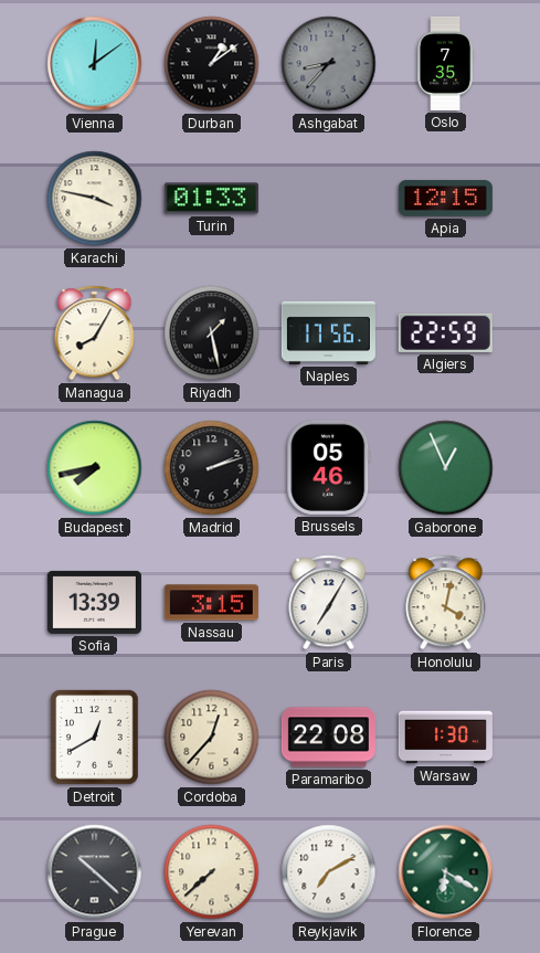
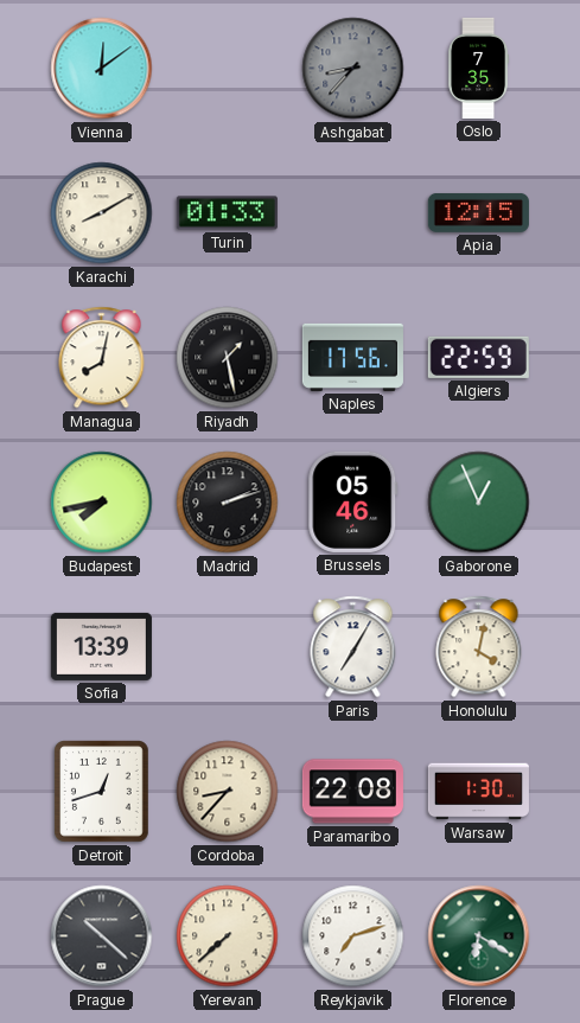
Durban: 1:09 -> none
Karachi: 3:47 -> 8:10
Managua: 8:05 -> 8:02
Nassau: 3:15 -> none
Detroit: 12:40 -> 12:42
Cordoba: 12:37 -> 8:37
Reykjavik: 7:10 -> 7:12
